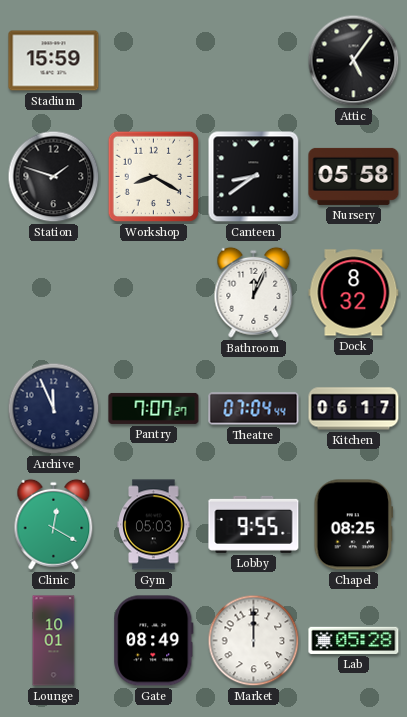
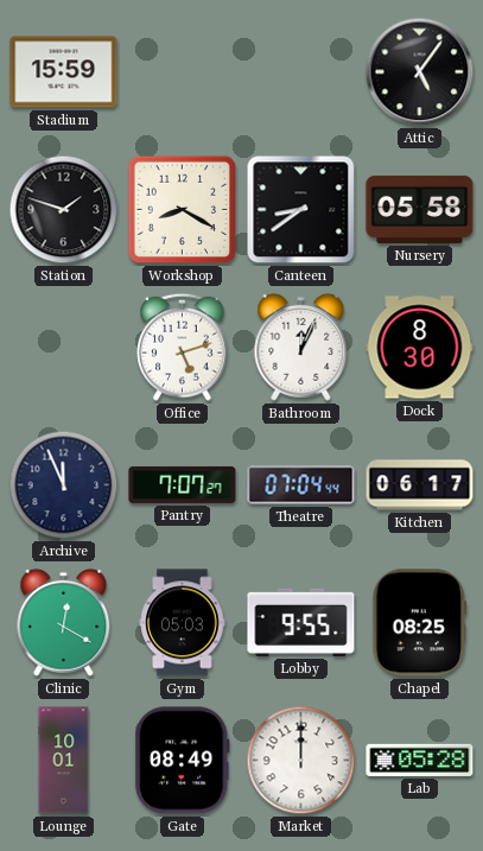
Office: none -> 5:12
Dock: 8:32 -> 8:30
